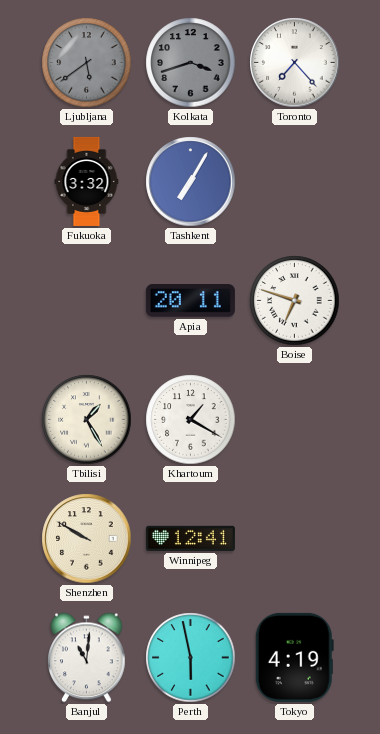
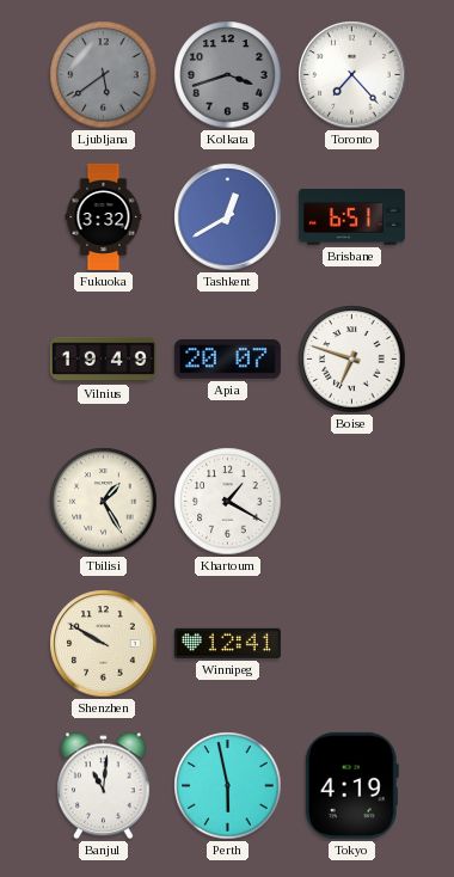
Tashkent: 7:05 -> 12:40
Brisbane: none -> 6:51
Vilnius: none -> 19:49
Apia: 20:11 -> 20:07
